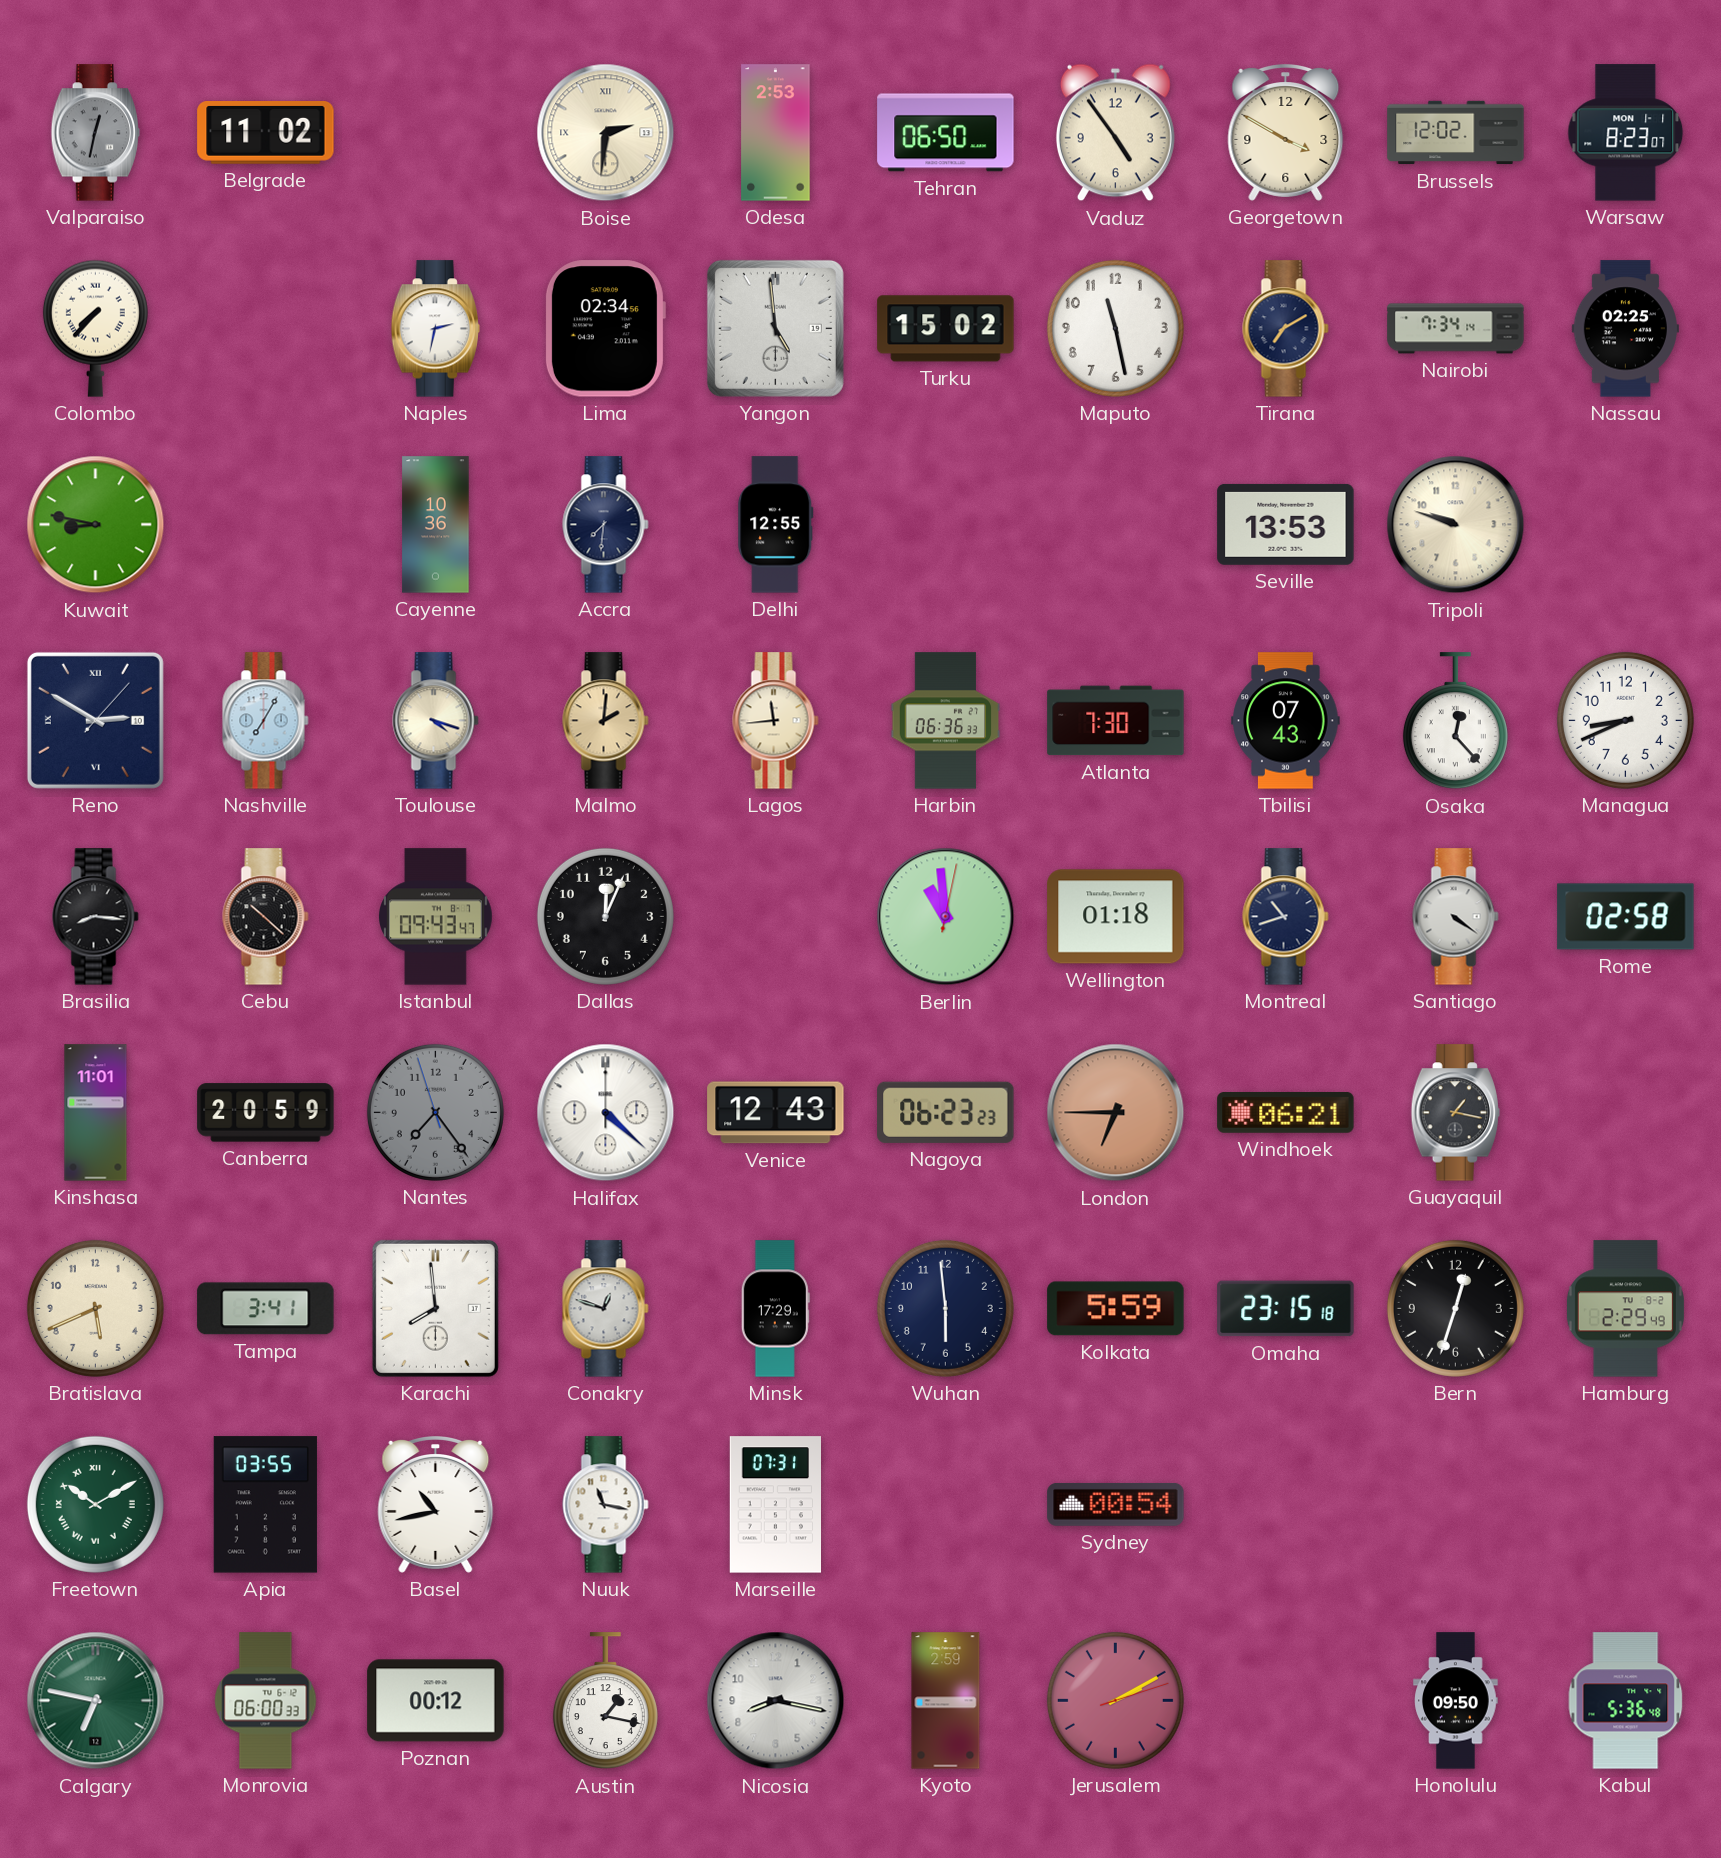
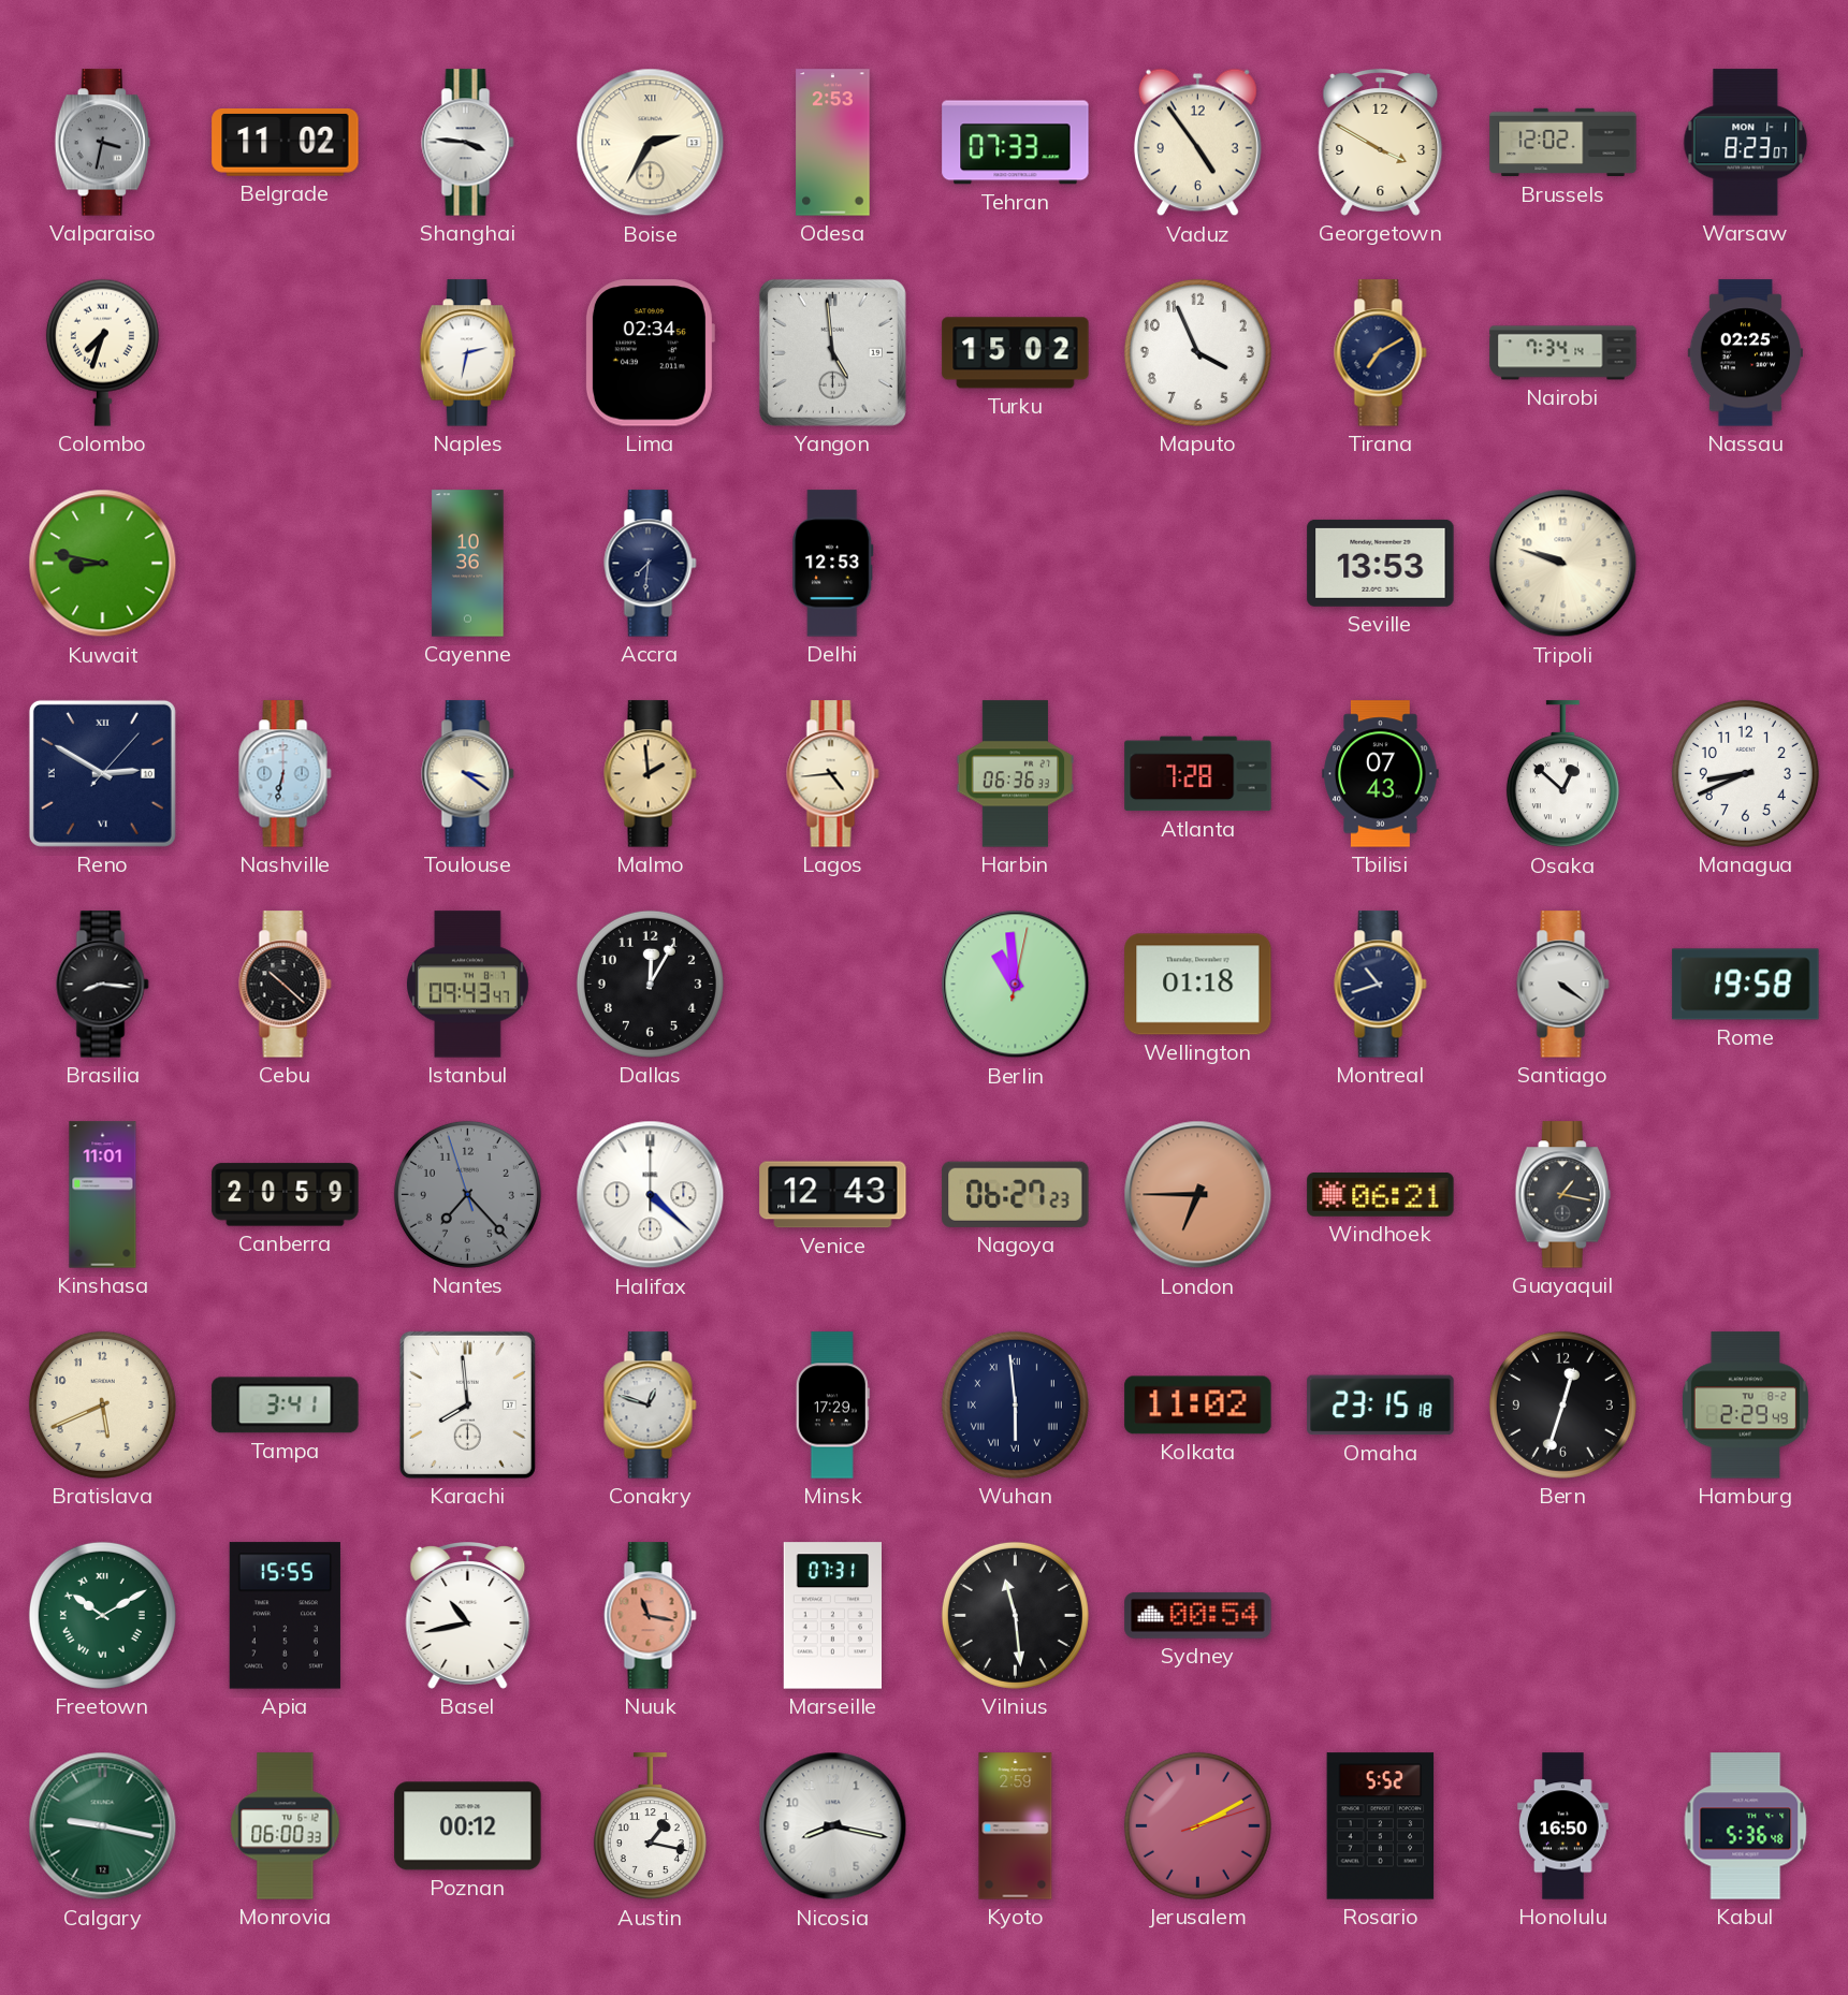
Valparaiso: 12:32 -> 3:32
Shanghai: none -> 3:46
Boise: 2:31 -> 2:35
Tehran: 06:50 -> 07:33
Colombo: 7:37 -> 7:33
Maputo: 11:28 -> 3:56
Delhi: 12:55 -> 12:53
Nashville: 7:05 -> 6:32
Toulouse: 4:18 -> 3:21
Malmo: 2:01 -> 1:59
Lagos: 11:44 -> 4:44
Atlanta: 7:30 -> 7:28
Osaka: 12:23 -> 12:52
Dallas: 12:04 -> 12:05
Rome: 02:58 -> 19:58
Nantes: 7:23 -> 7:22
Nagoya: 06:23 -> 06:27
Wuhan numerals: Arabic -> Roman
Kolkata: 5:59 -> 11:02
Apia: 03:55 -> 15:55
Nuuk dial: white -> salmon
Vilnius: none -> 11:29
Calgary: 6:47 -> 9:17
Rosario: none -> 5:52
Honolulu: 09:50 -> 16:50
